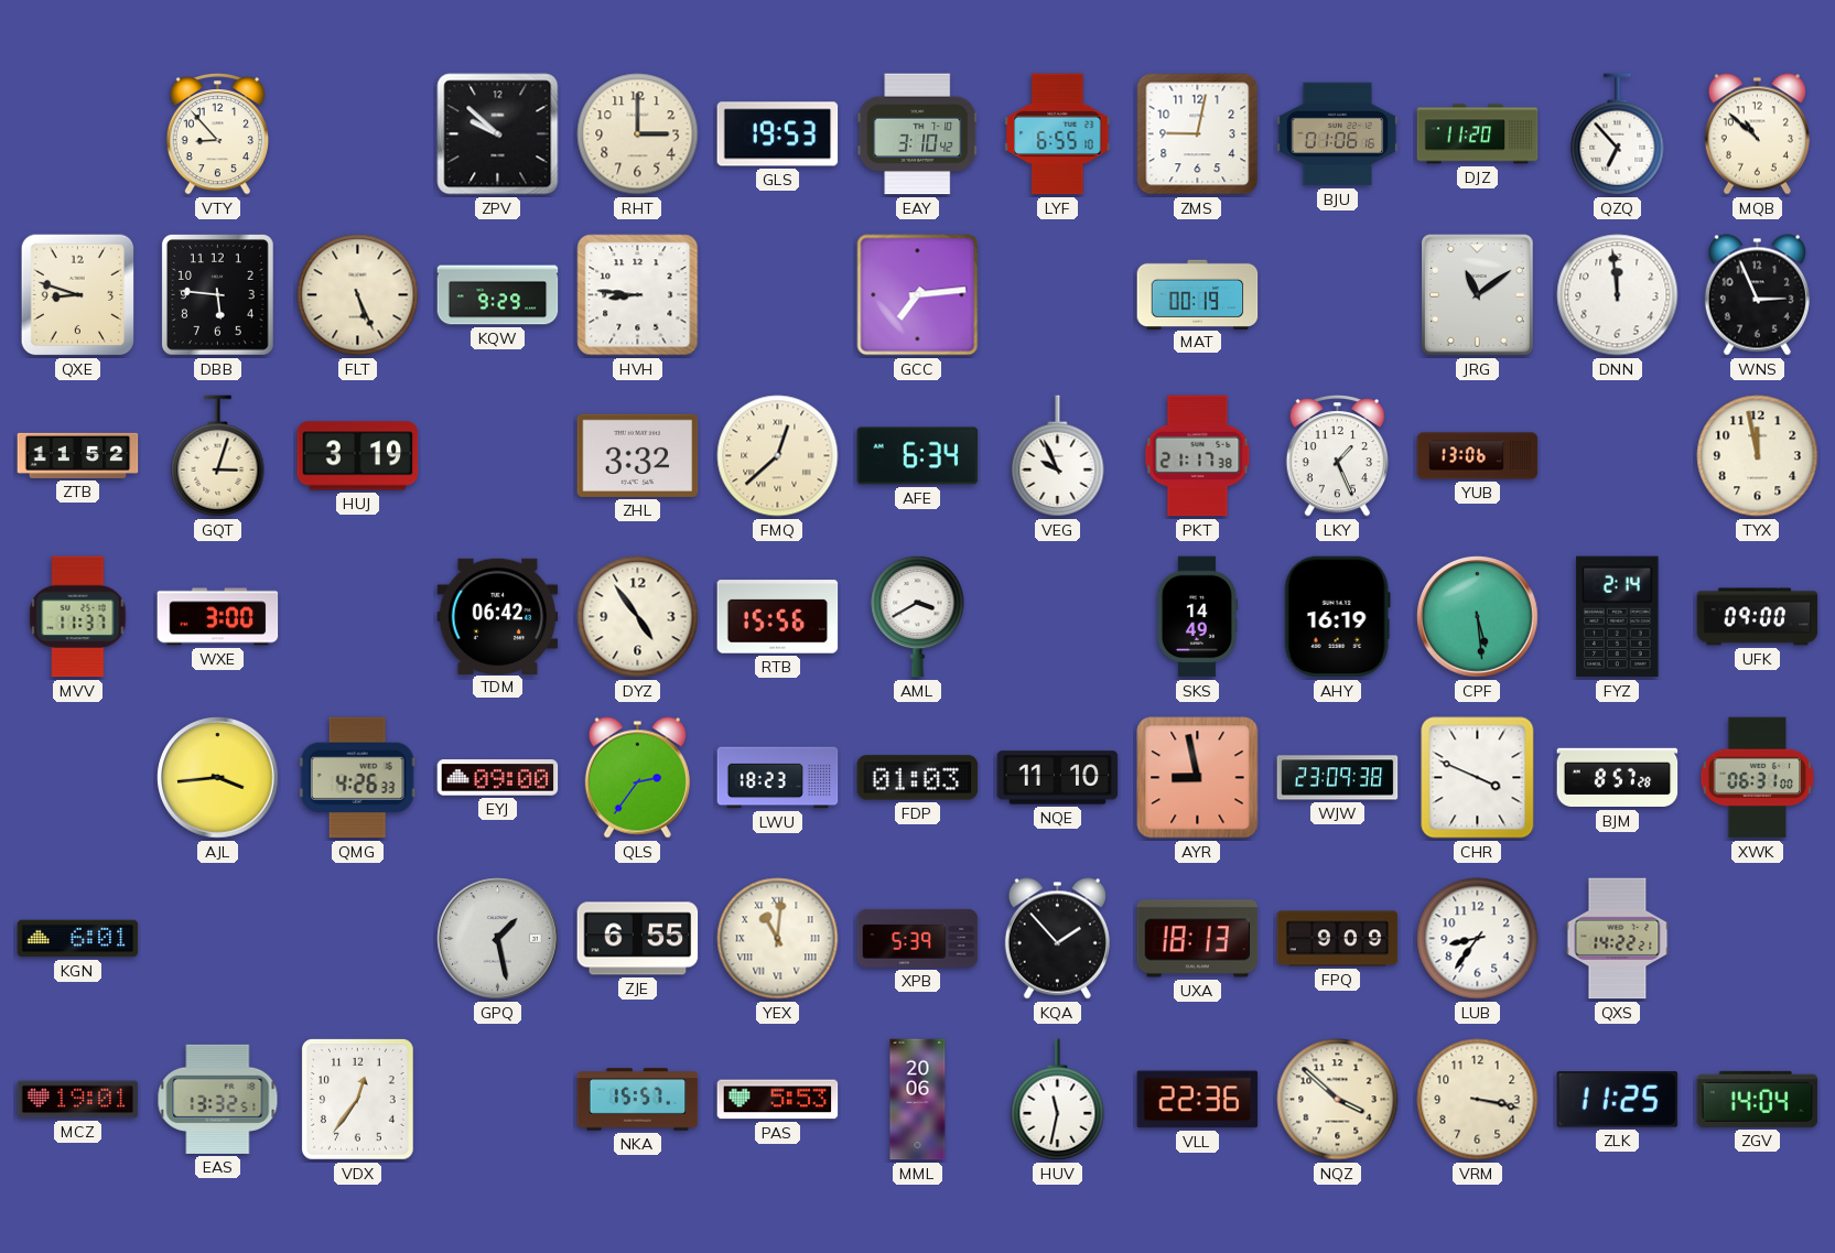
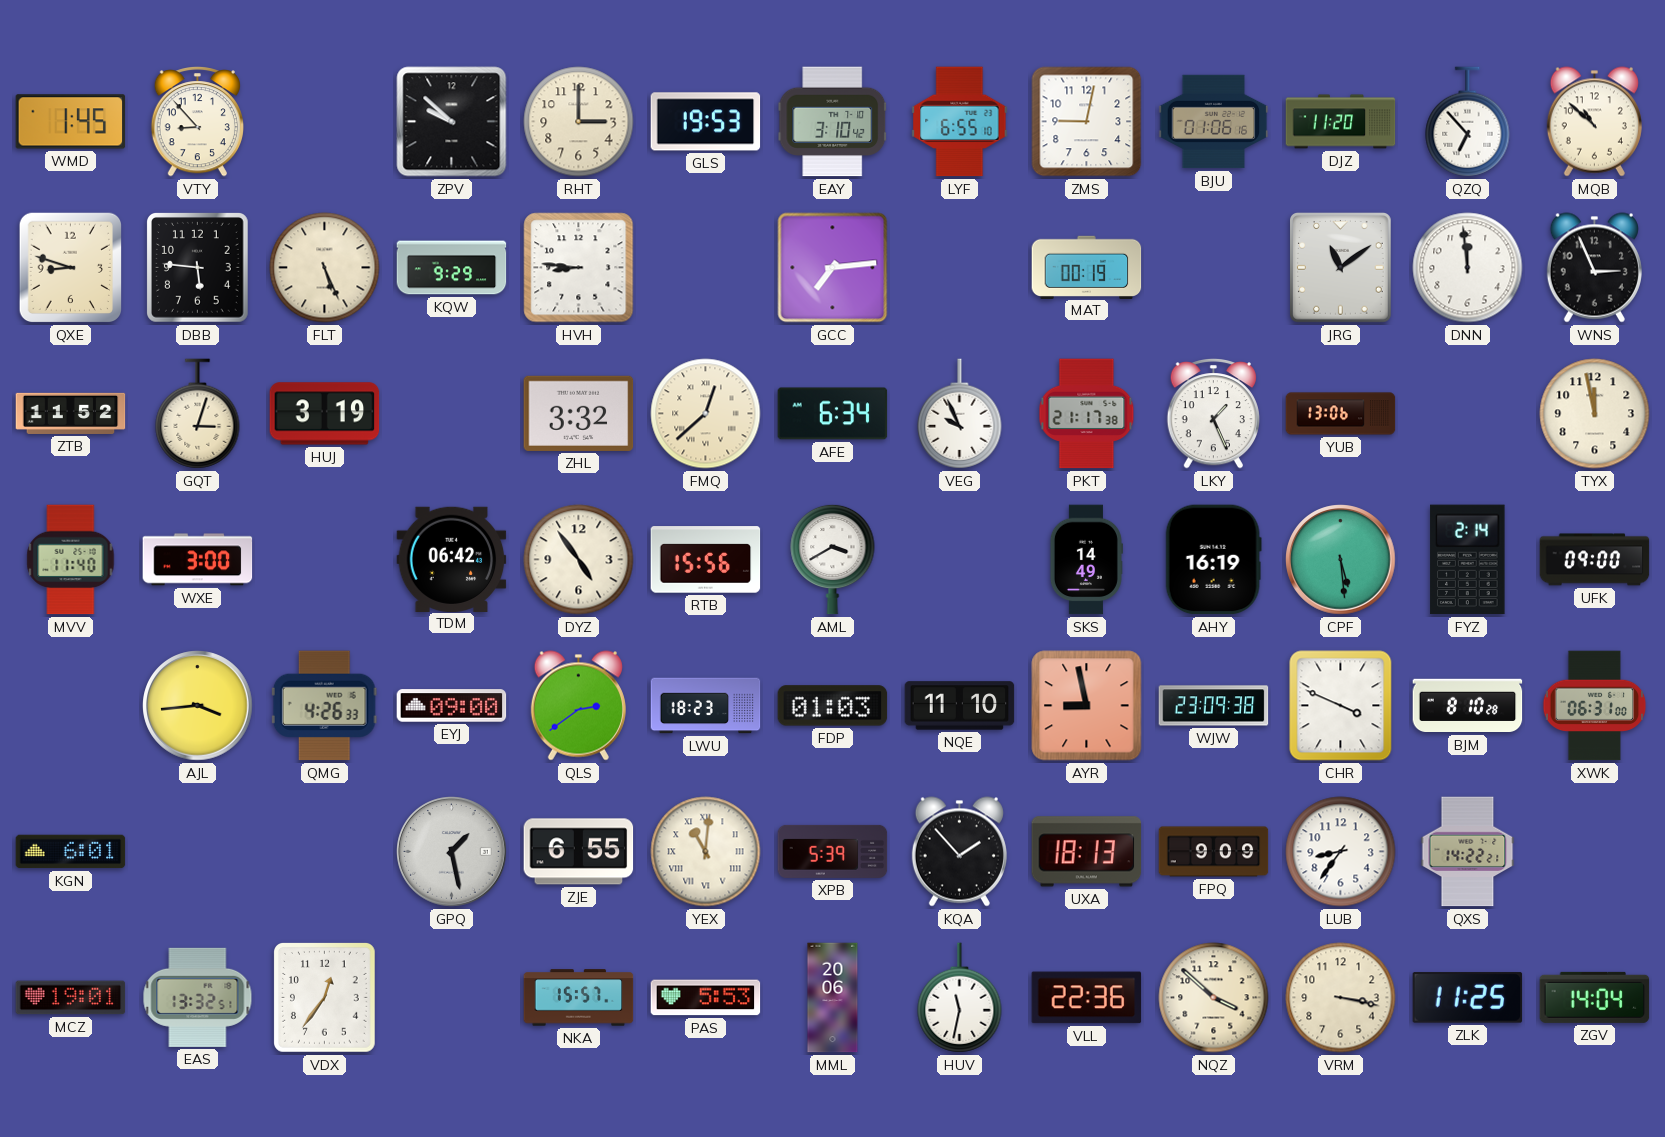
WMD: none -> 1:45
MVV: 11:37 -> 11:40
QLS: 2:36 -> 2:39
BJM: 8:57 -> 8:10
